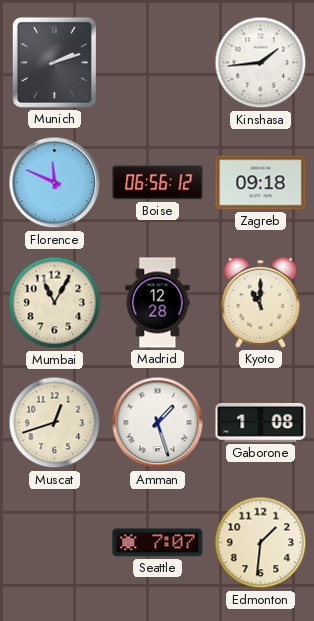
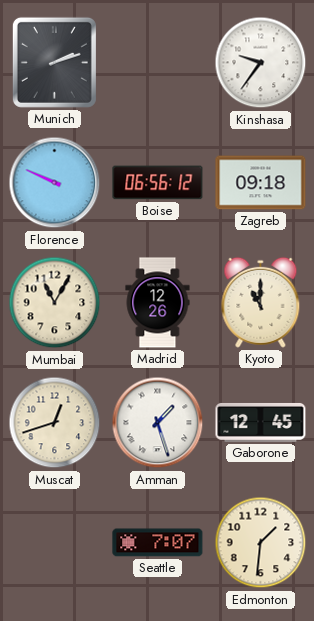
Kinshasa: 1:44 -> 9:36
Florence: 11:49 -> 9:49
Madrid: 12:28 -> 12:26
Gaborone: 1:08 -> 12:45
